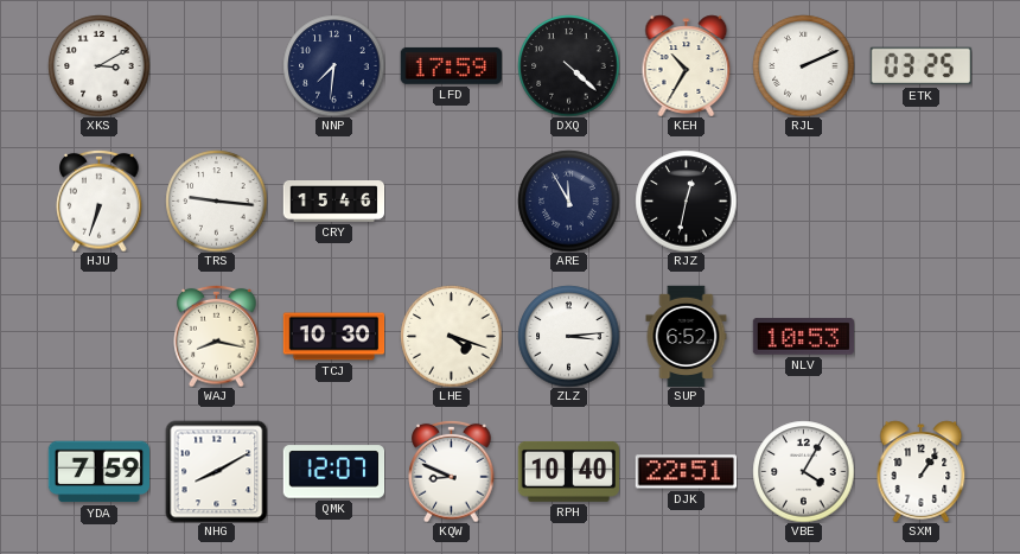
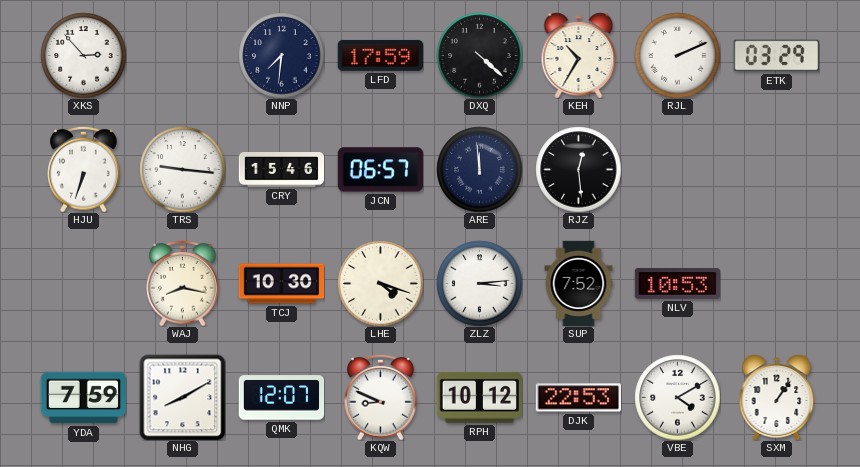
XKS: 3:10 -> 2:53
ETK: 03:25 -> 03:29
JCN: none -> 06:57
ARE: 11:55 -> 11:59
RJZ: 12:32 -> 12:29
SUP: 6:52 -> 7:52
RPH: 10:40 -> 10:12
DJK: 22:51 -> 22:53
VBE: 4:05 -> 4:10
